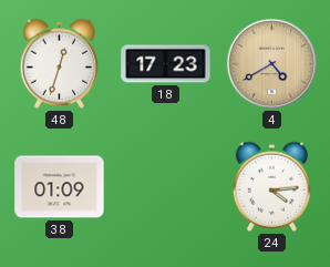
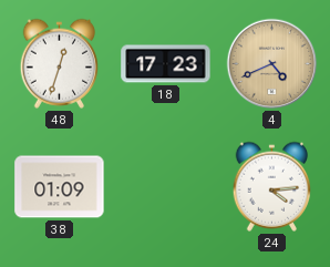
4: 4:40 -> 4:41
